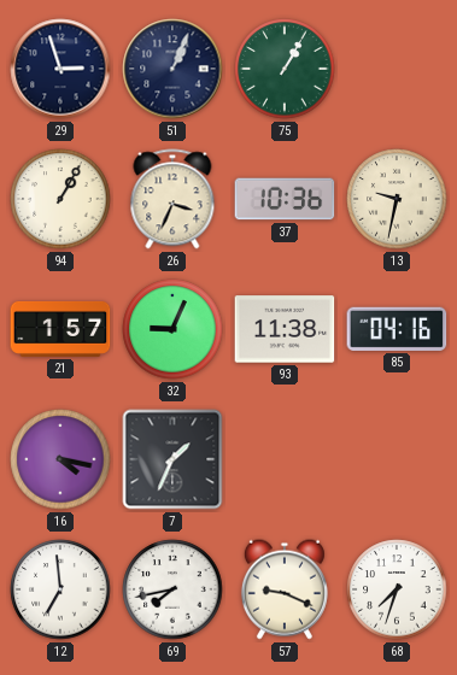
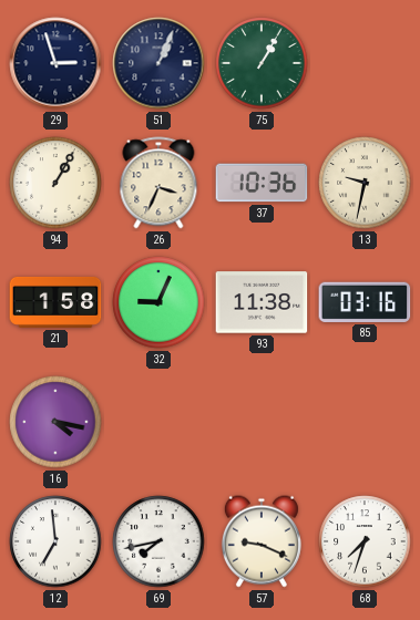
21: 1:57 -> 1:58
85: 04:16 -> 03:16
7: 1:34 -> none
